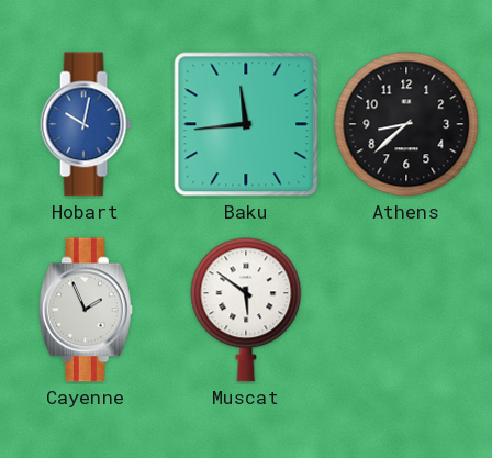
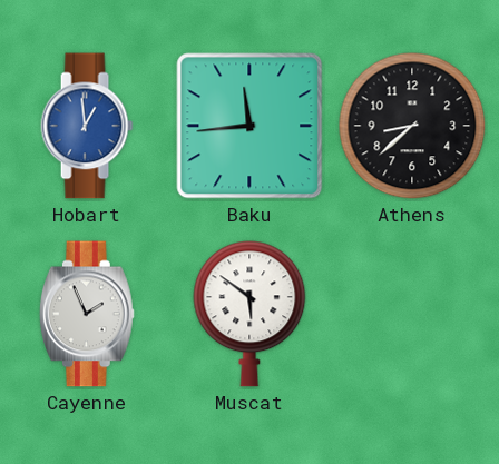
Hobart: 10:02 -> 12:59
